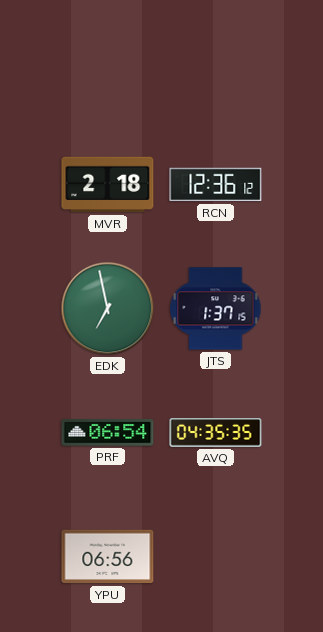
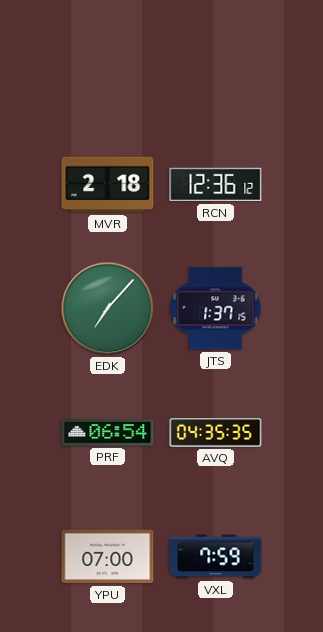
EDK: 6:58 -> 7:07
YPU: 06:56 -> 07:00
VXL: none -> 7:59
